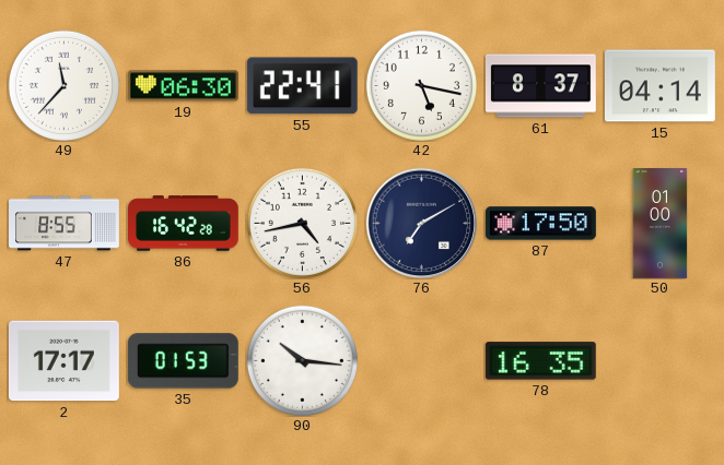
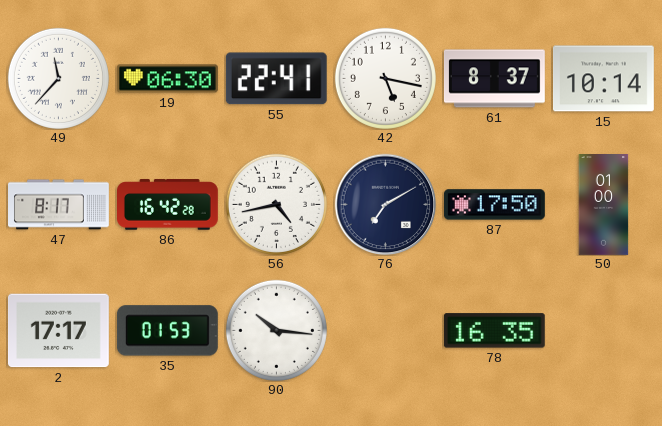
15: 04:14 -> 10:14
47: 8:55 -> 8:17
